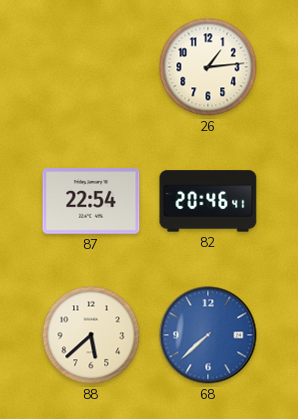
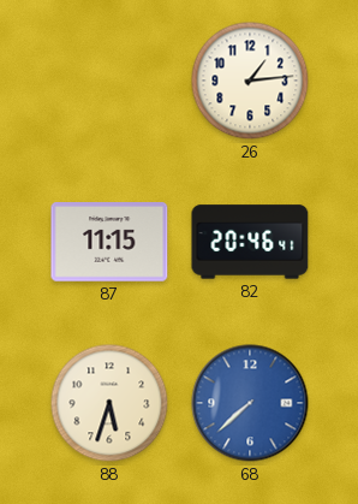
87: 22:54 -> 11:15
88: 5:38 -> 5:33
